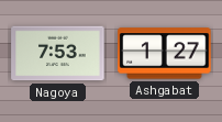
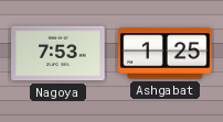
Ashgabat: 1:27 -> 1:25
